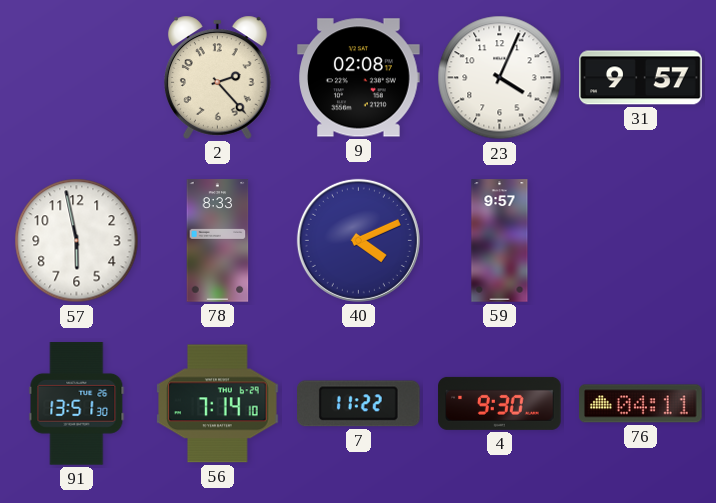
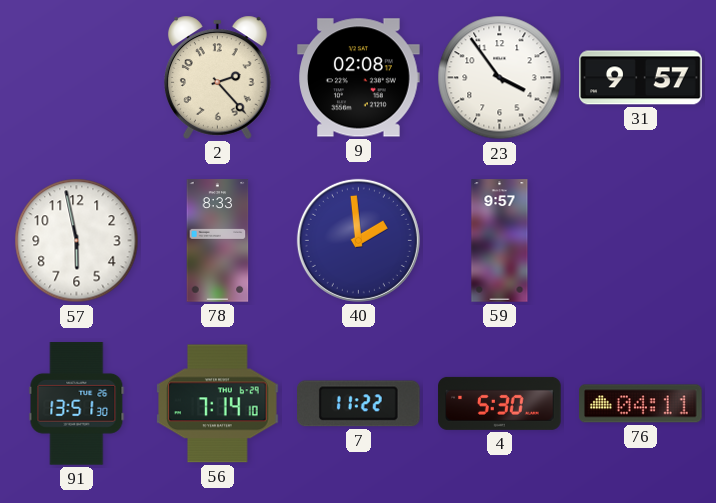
23: 4:04 -> 3:54
40: 4:11 -> 1:59
4: 9:30 -> 5:30
